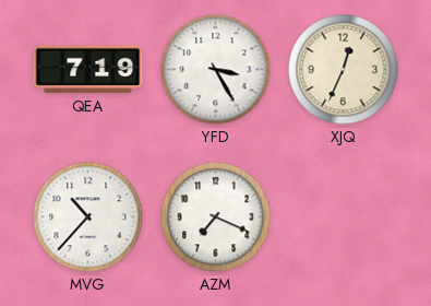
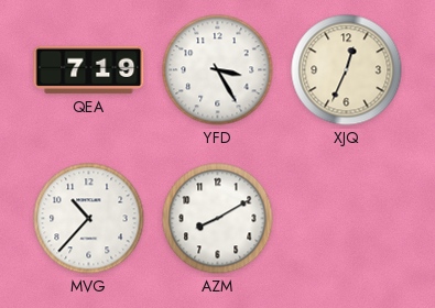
AZM: 7:19 -> 8:10
